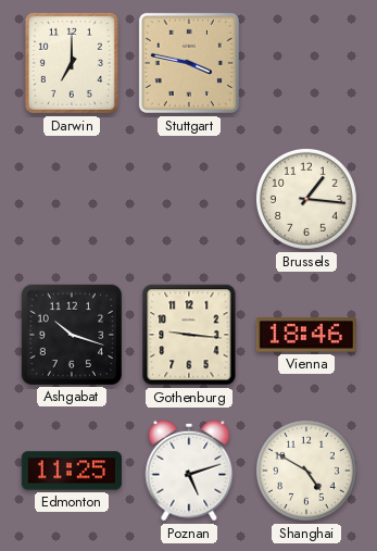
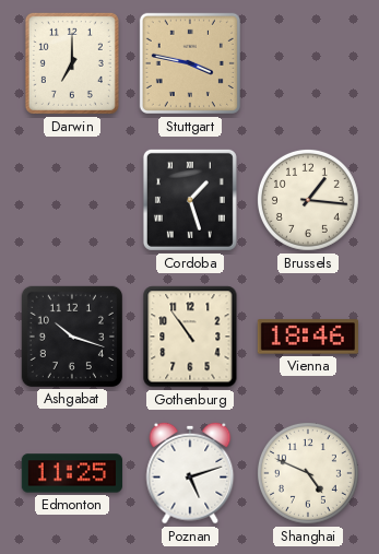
Cordoba: none -> 1:27
Gothenburg: 9:16 -> 10:54
Shanghai: 4:50 -> 4:49
